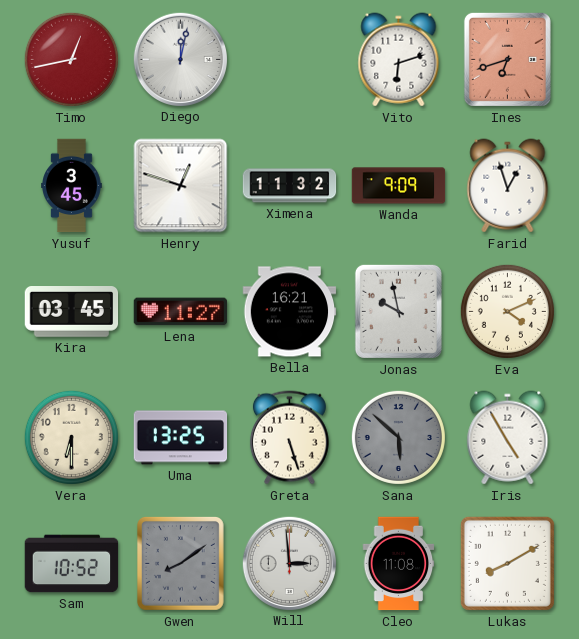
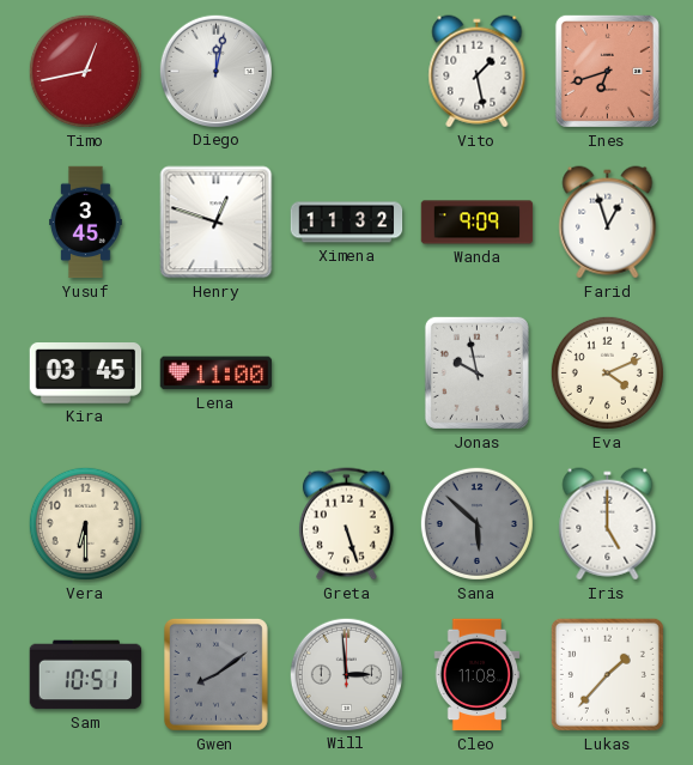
Vito: 6:12 -> 1:28
Lena: 11:27 -> 11:00
Bella: 16:21 -> none
Uma: 13:25 -> none
Iris: 4:55 -> 5:00
Sam: 10:52 -> 10:51
Lukas: 8:10 -> 1:37
